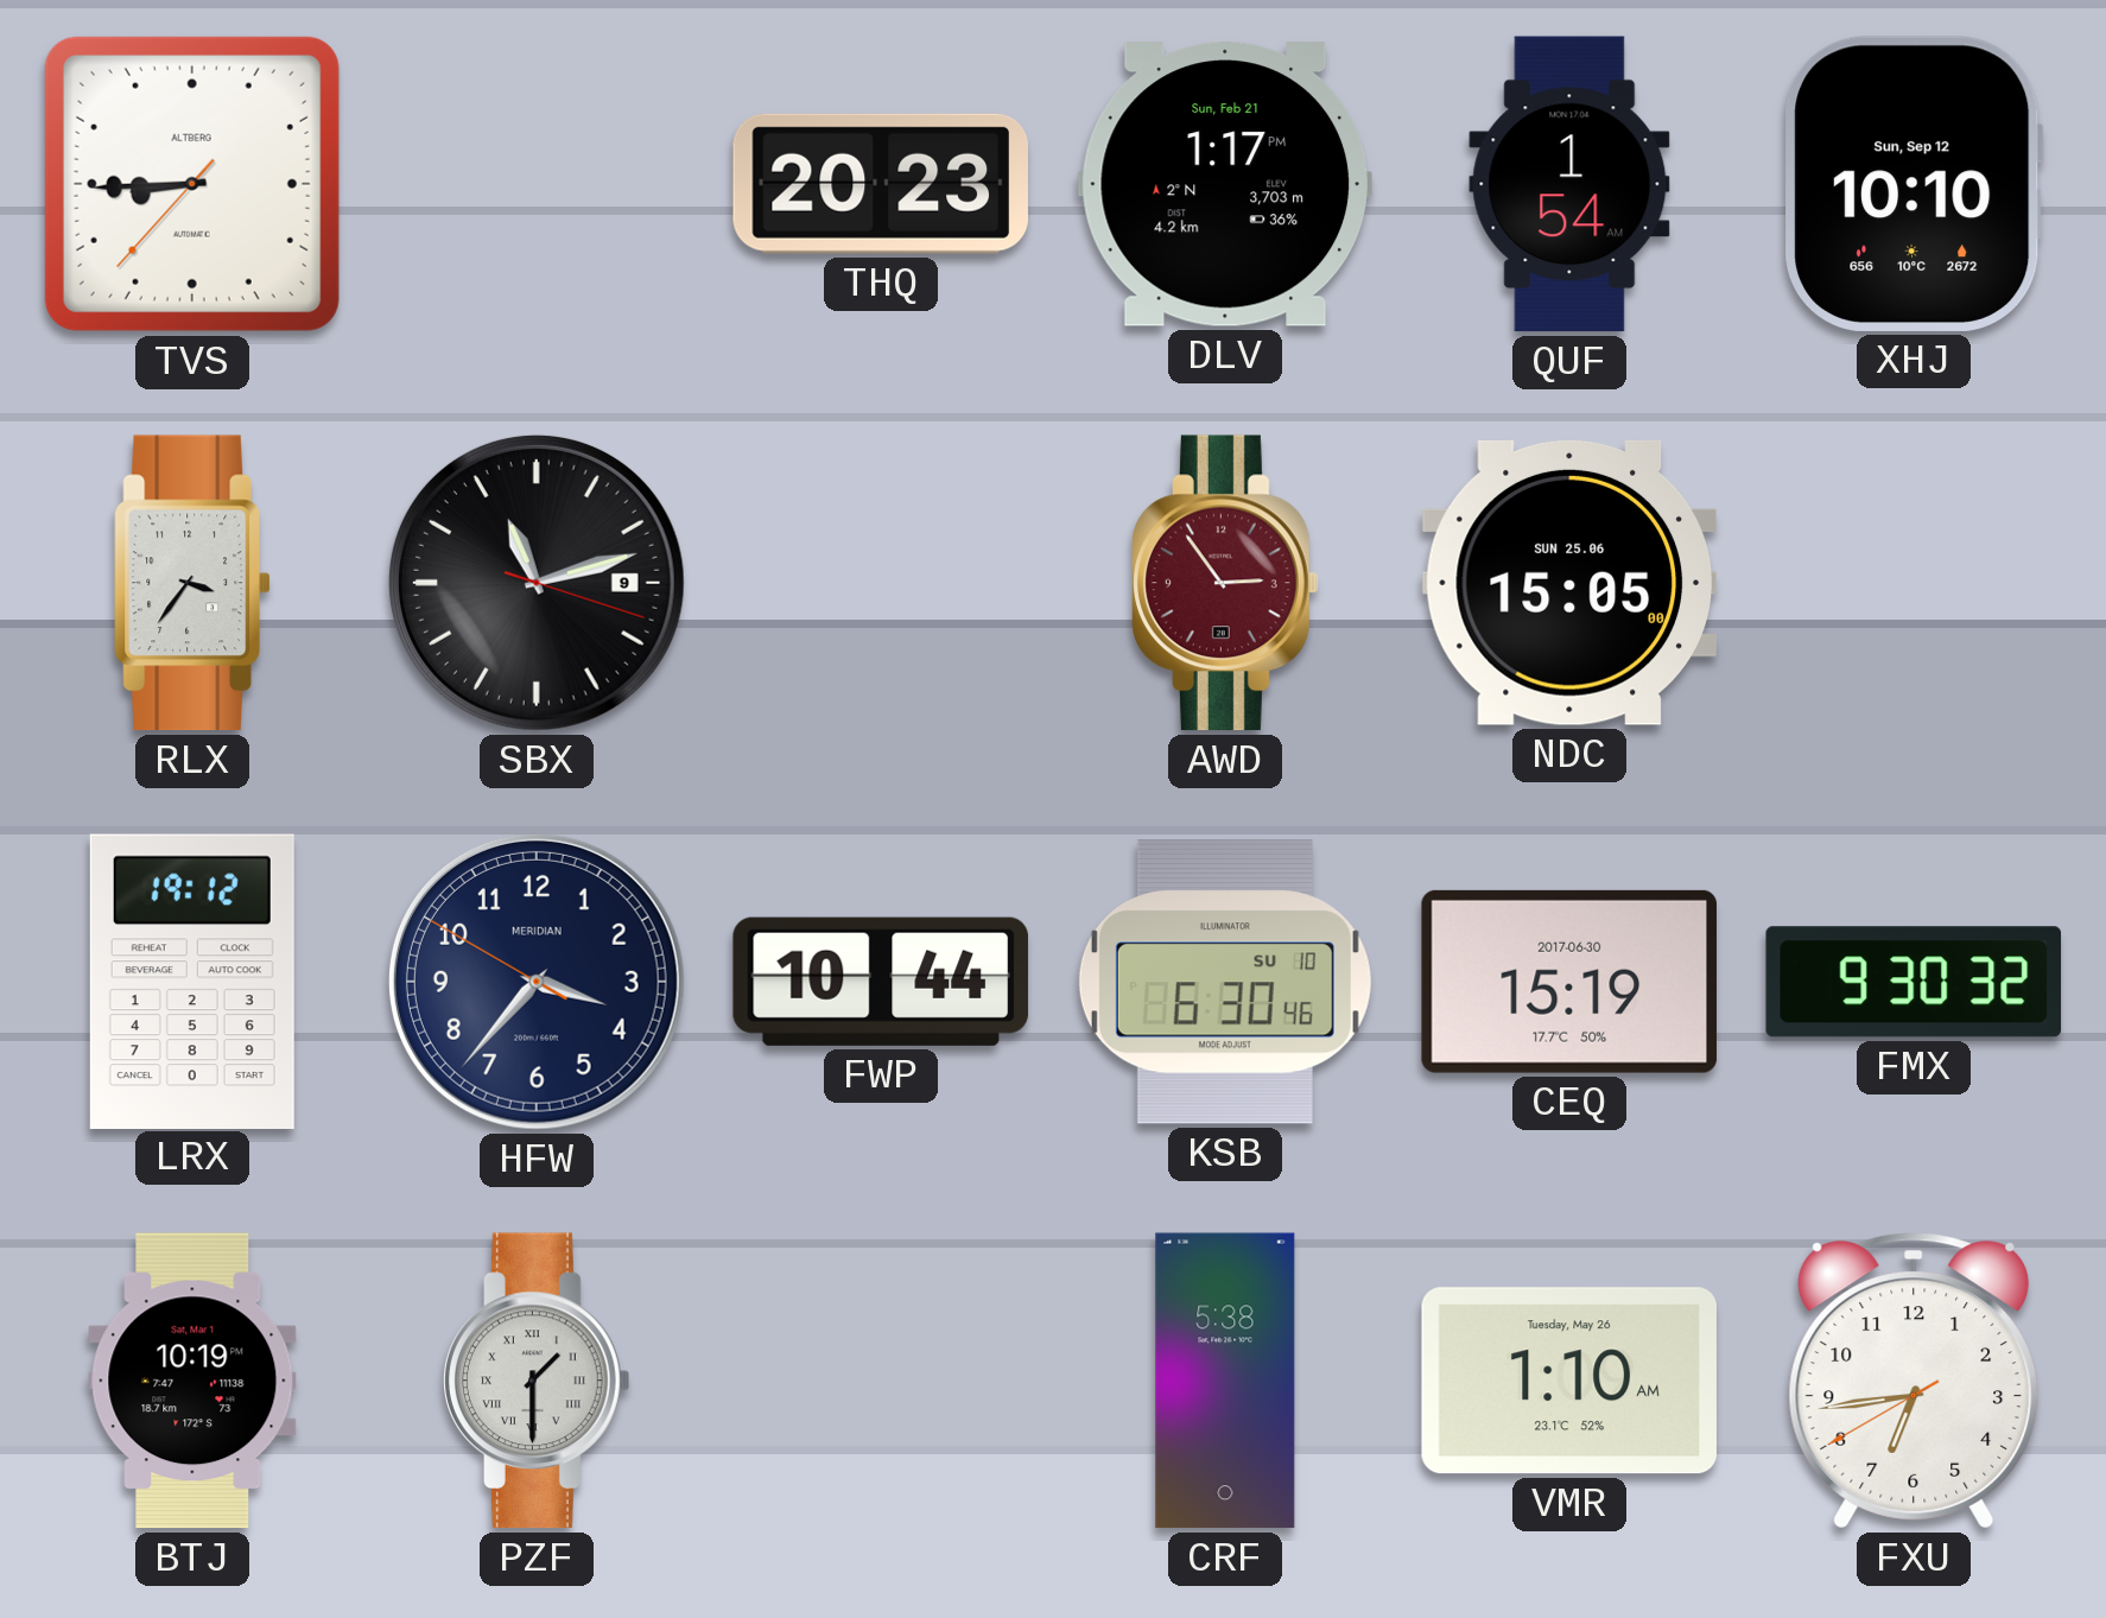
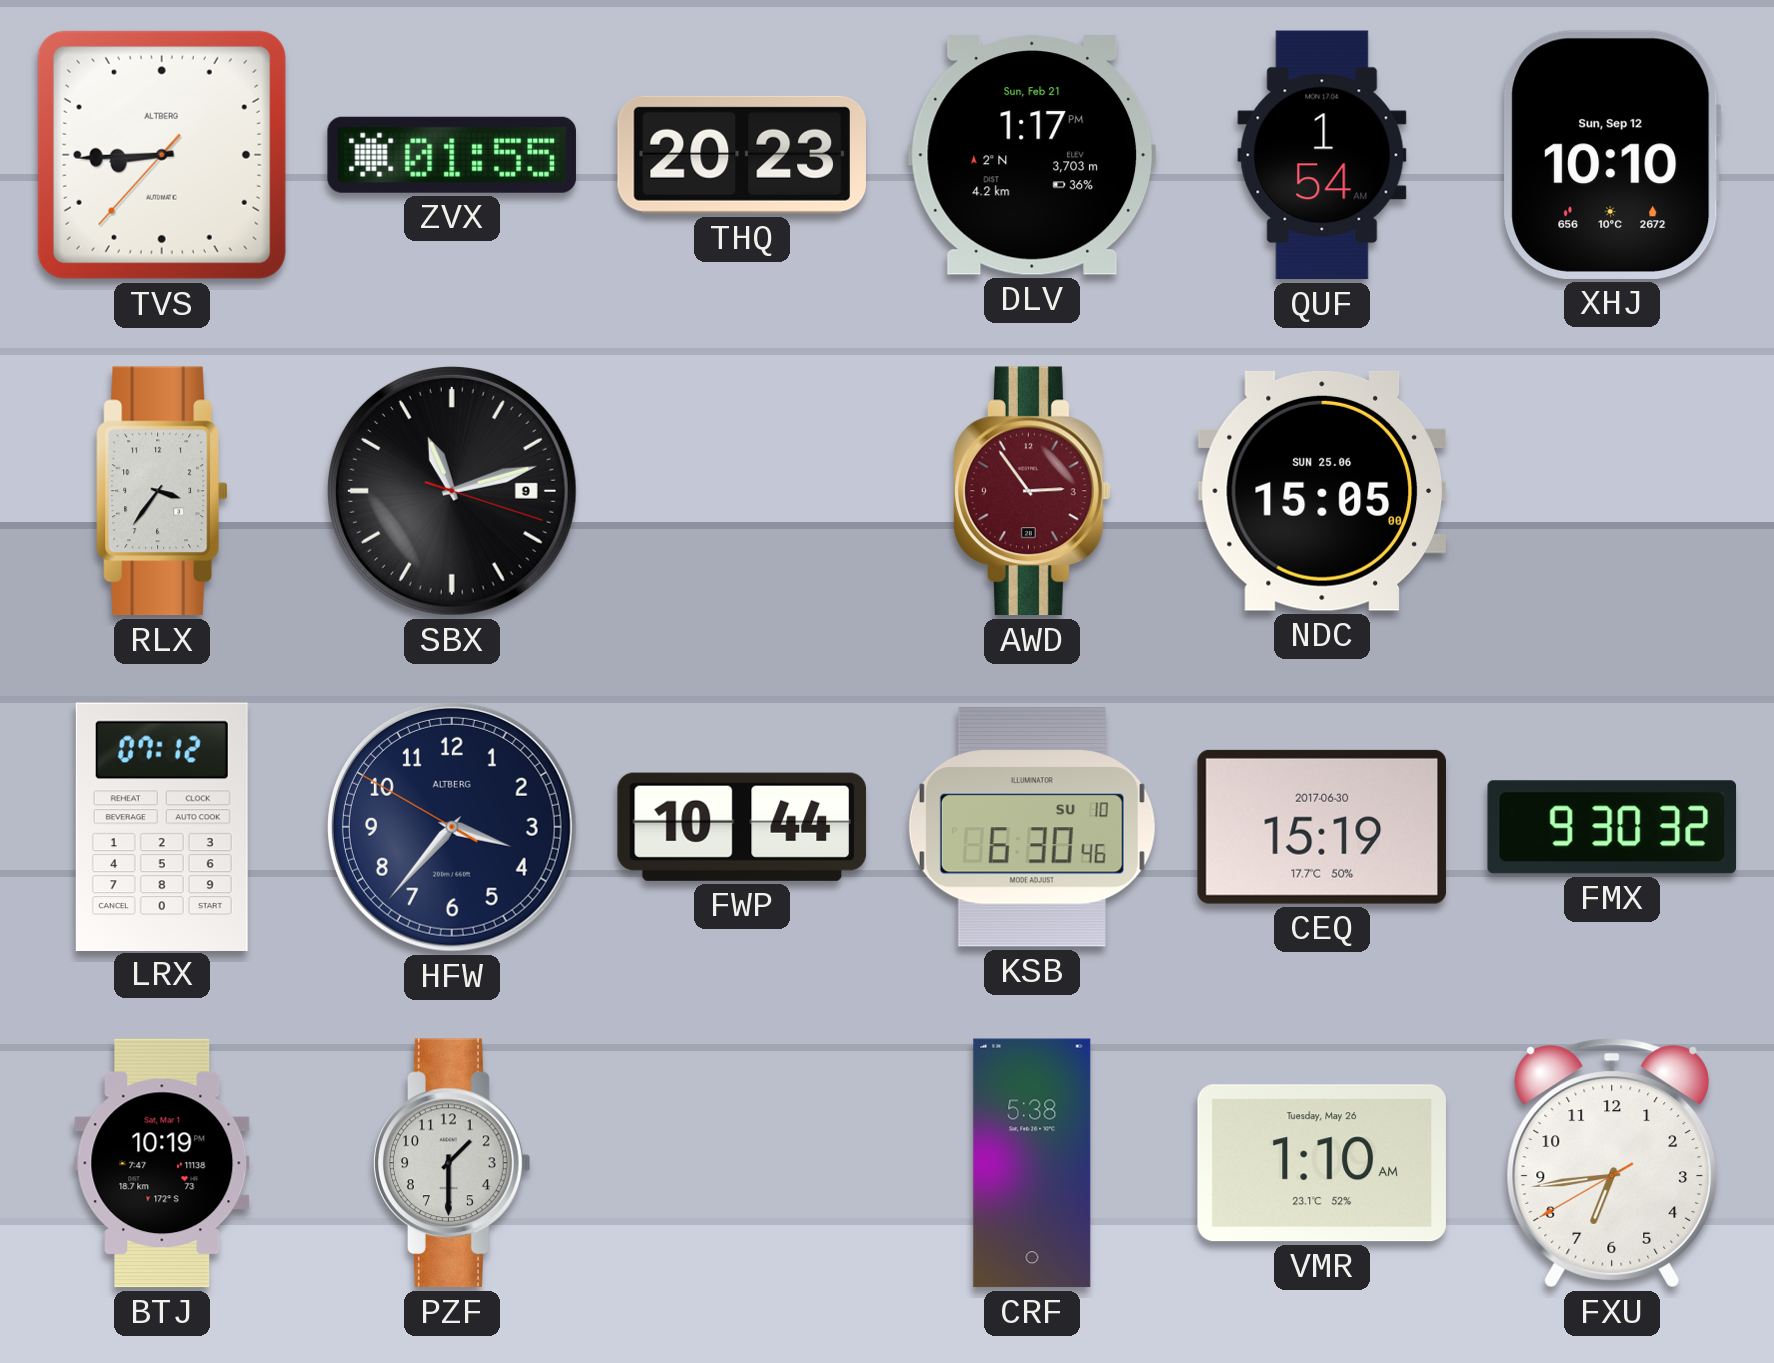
ZVX: none -> 01:55
LRX: 19:12 -> 07:12
HFW brand: MERIDIAN -> ALTBERG
PZF numerals: Roman -> Arabic
